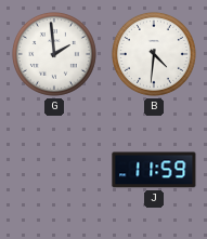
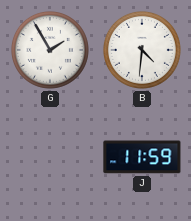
G: 1:59 -> 1:55
